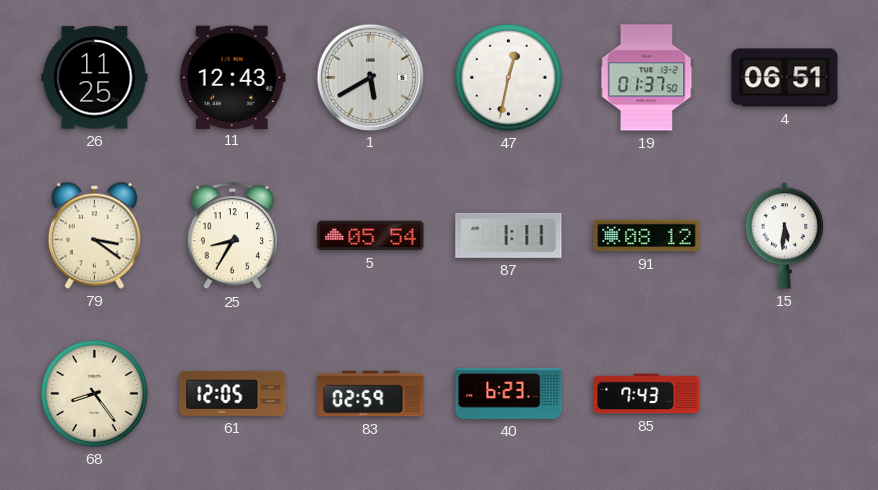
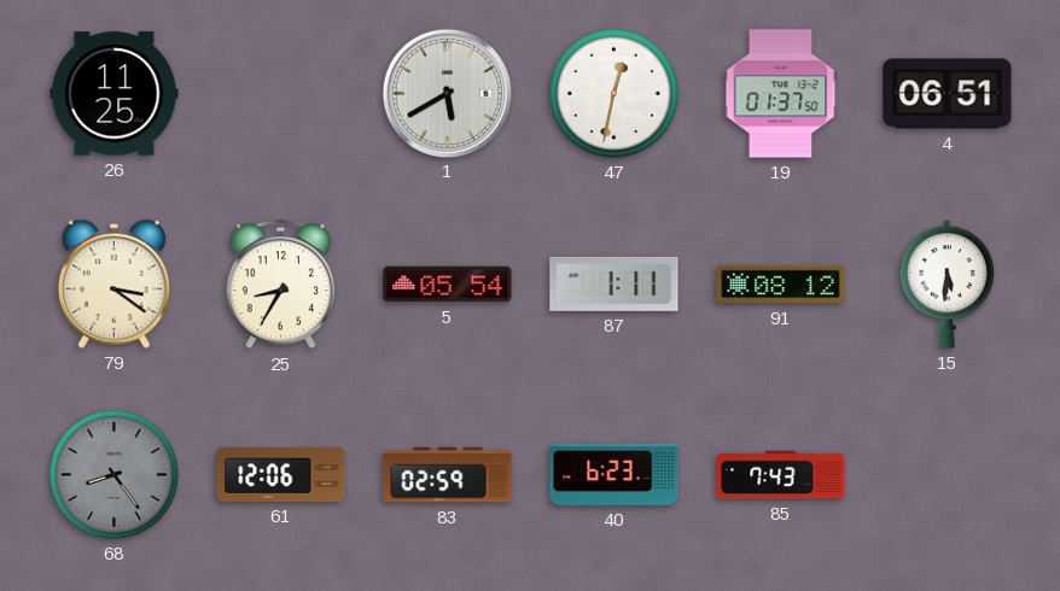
11: 12:43 -> none
68 dial: cream -> grey
61: 12:05 -> 12:06
